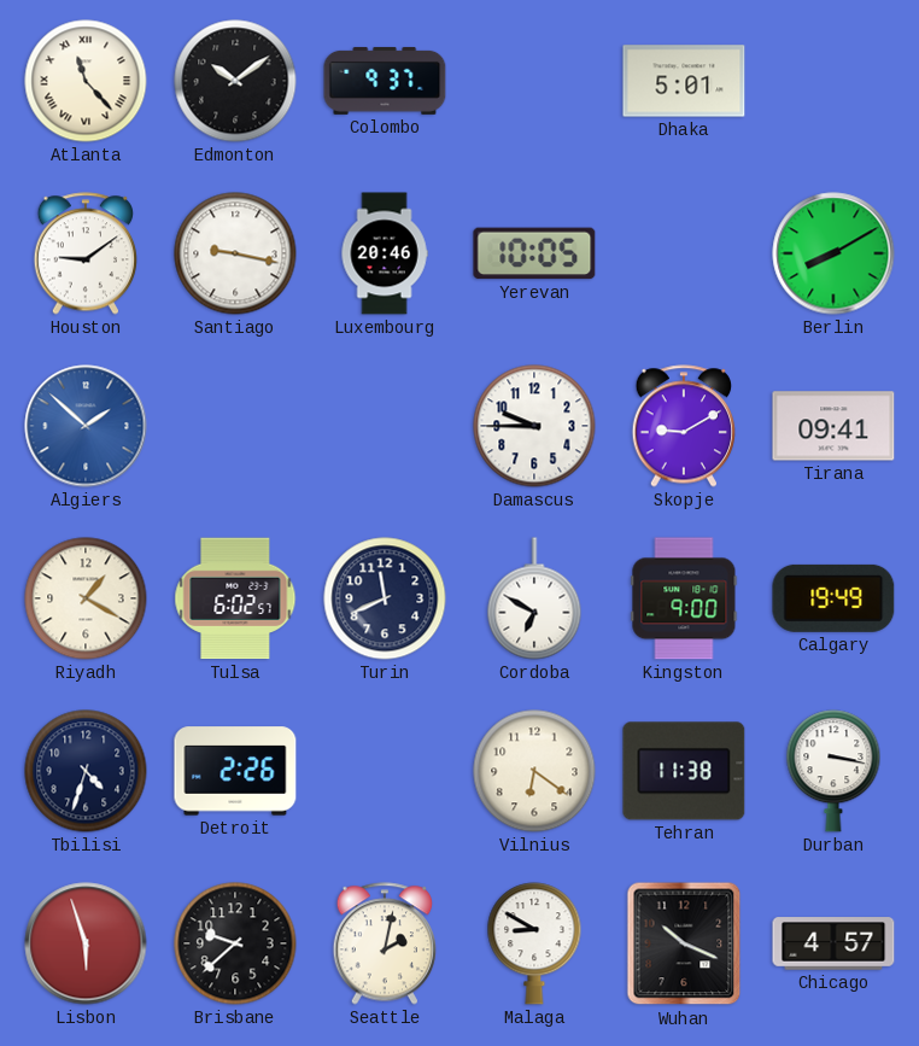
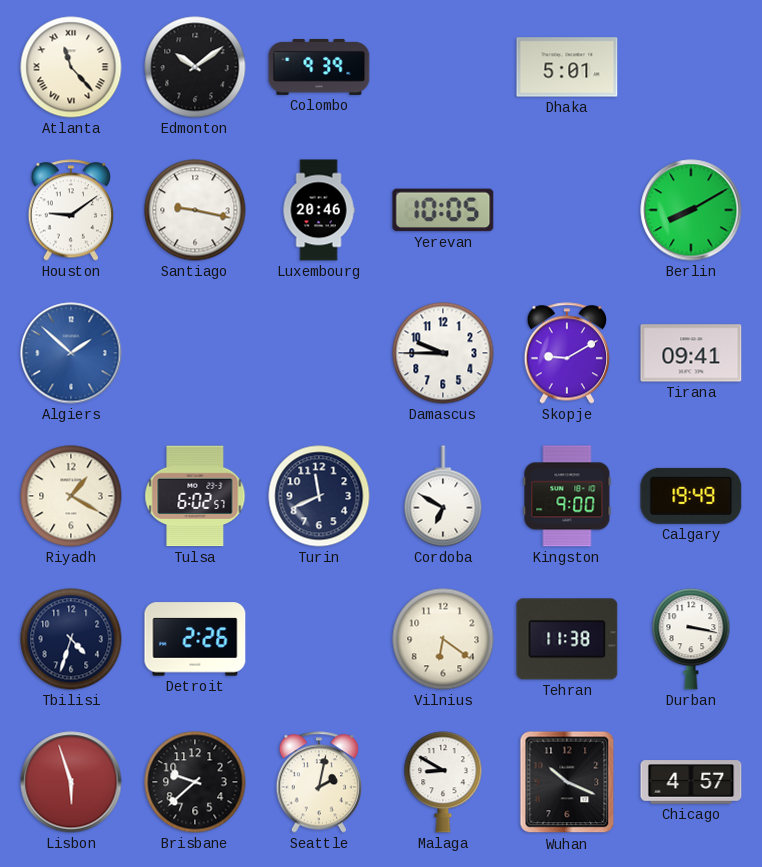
Colombo: 9:37 -> 9:39
